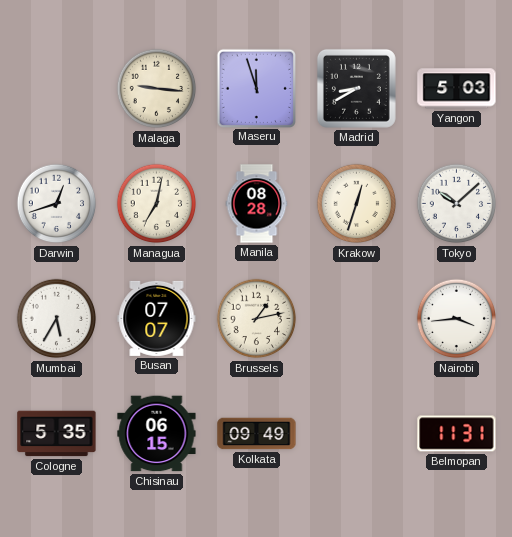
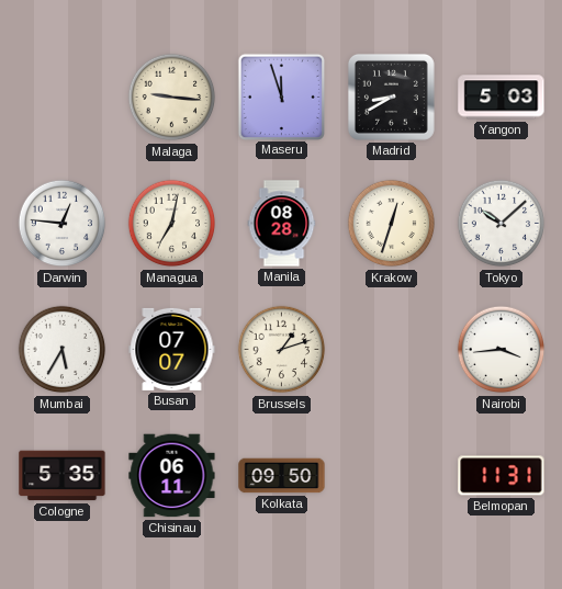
Darwin: 12:42 -> 12:46
Brussels: 1:13 -> 1:12
Chisinau: 06:15 -> 06:11
Kolkata: 09:49 -> 09:50
